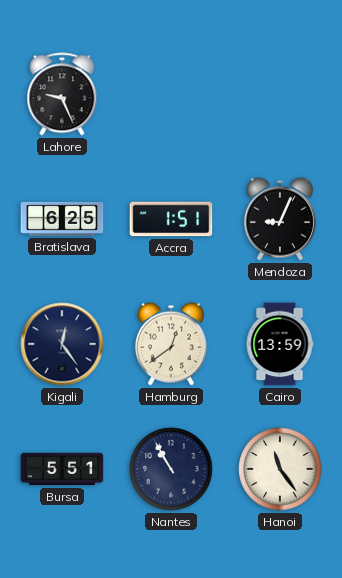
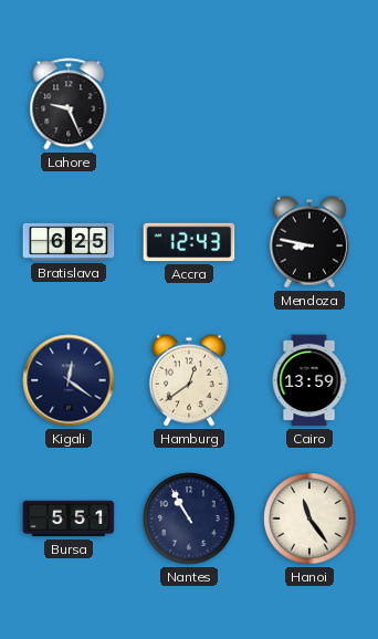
Accra: 1:51 -> 12:43
Mendoza: 9:04 -> 8:47
Kigali: 12:24 -> 12:21
